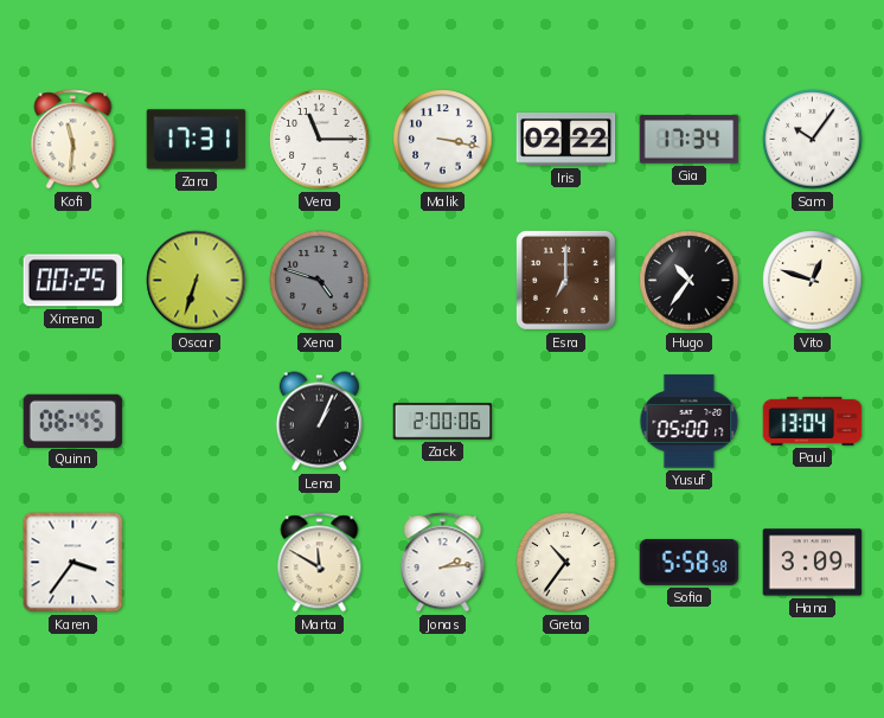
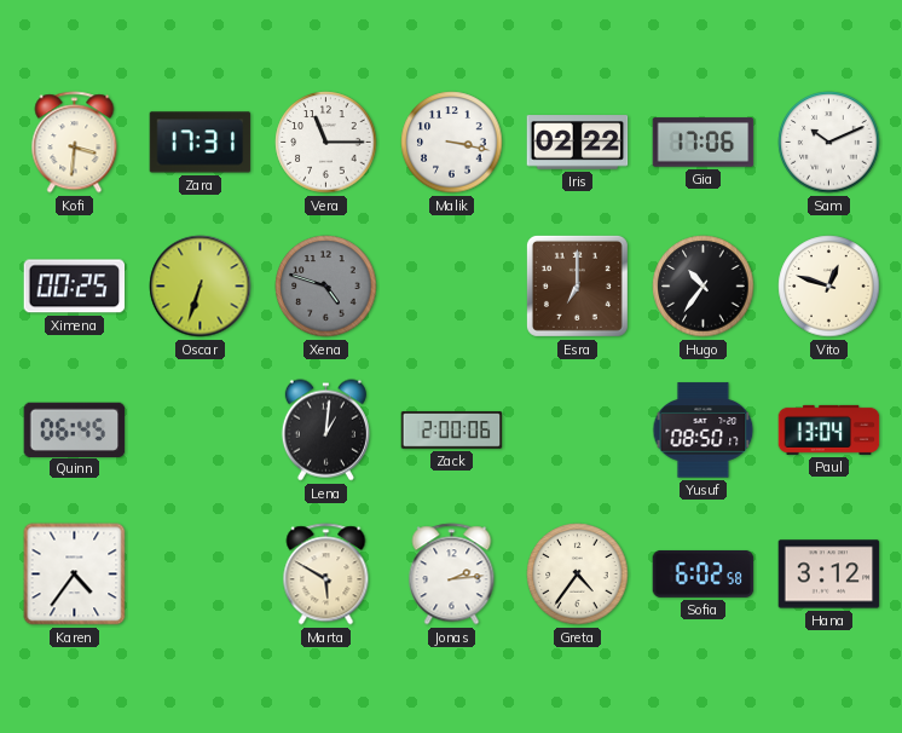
Kofi: 11:31 -> 3:31
Gia: 17:34 -> 17:06
Sam: 10:06 -> 10:11
Lena: 1:04 -> 1:01
Yusuf: 05:00 -> 08:50
Karen: 3:36 -> 4:36
Marta: 11:50 -> 5:50
Greta: 10:36 -> 4:36
Sofia: 5:58 -> 6:02
Hana: 3:09 -> 3:12
